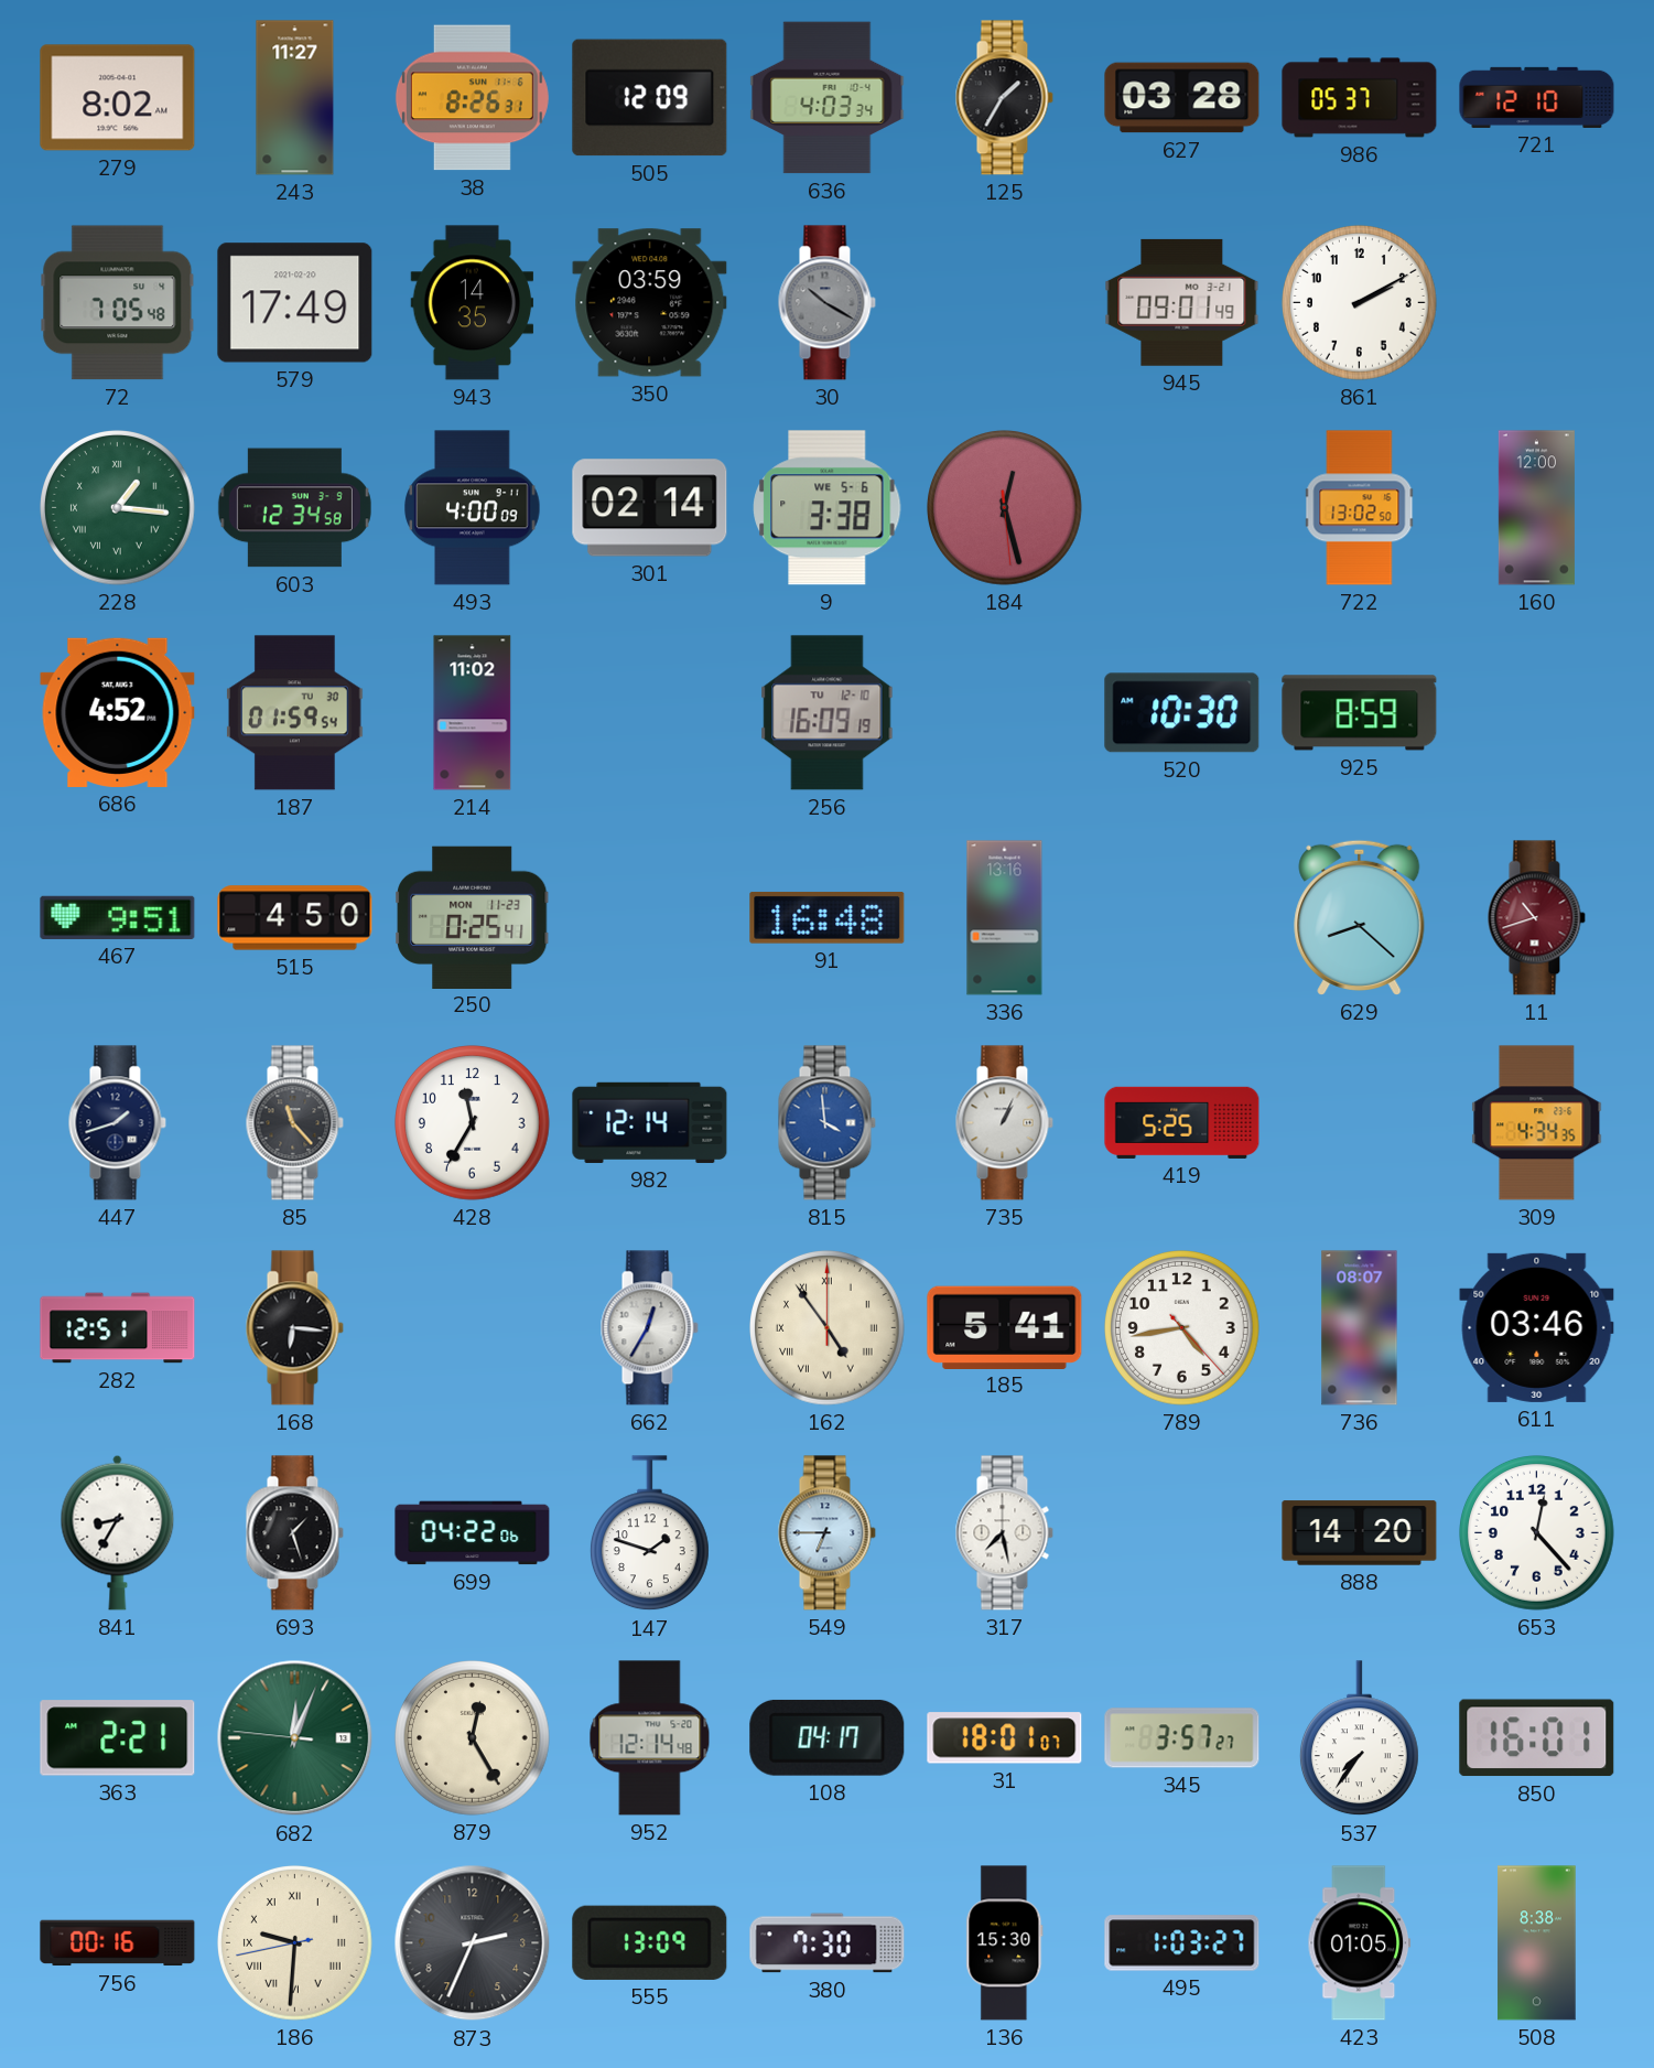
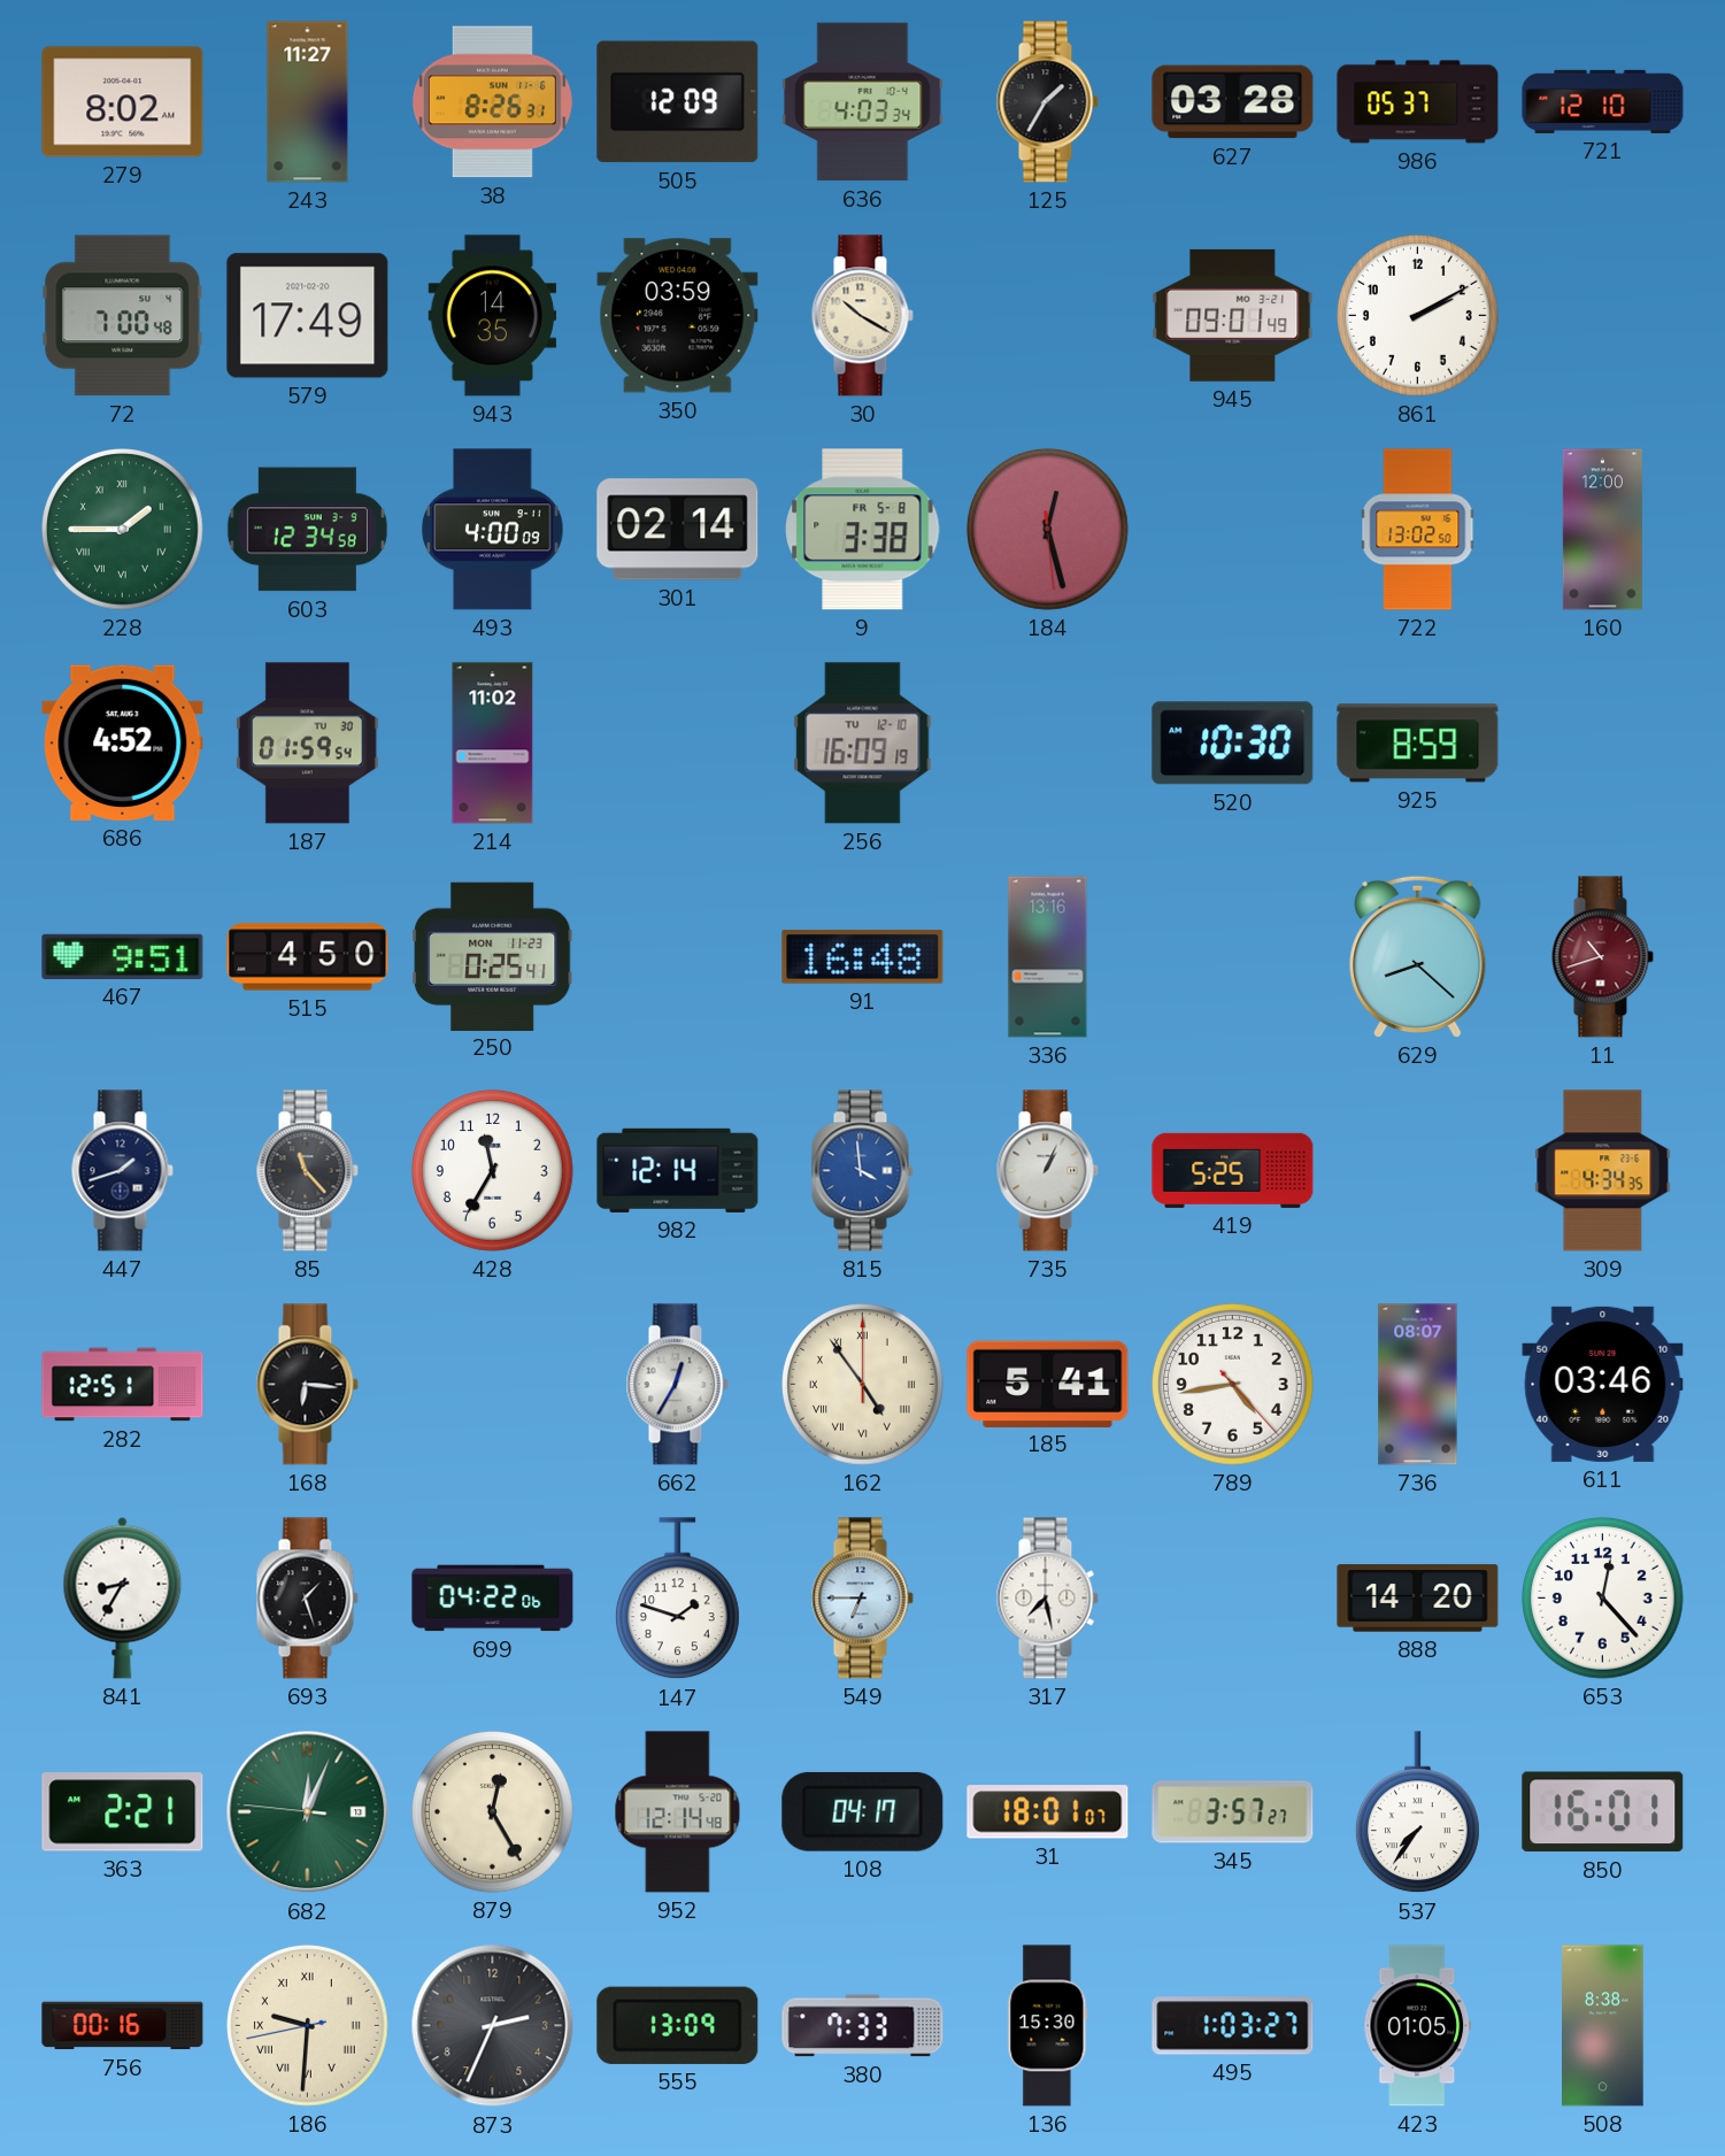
72: 7:05 -> 7:00
30 dial: grey -> cream
228: 1:16 -> 1:45
9 date: WE 5-6 -> FR 5-8
380: 7:30 -> 7:33
